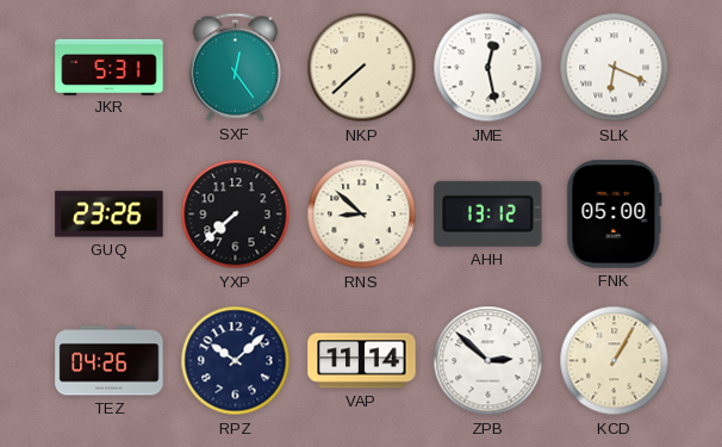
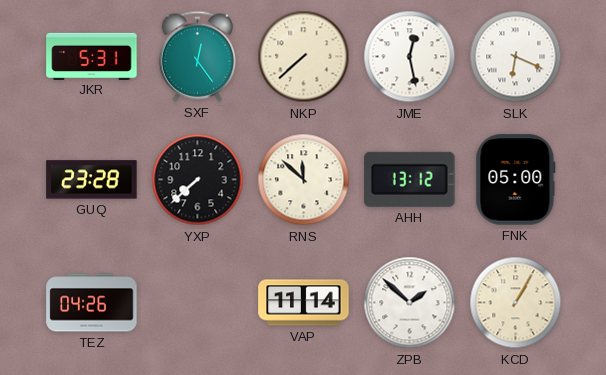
GUQ: 23:26 -> 23:28
RNS: 8:52 -> 11:52
RPZ: 10:08 -> none
ZPB: 2:52 -> 1:52
